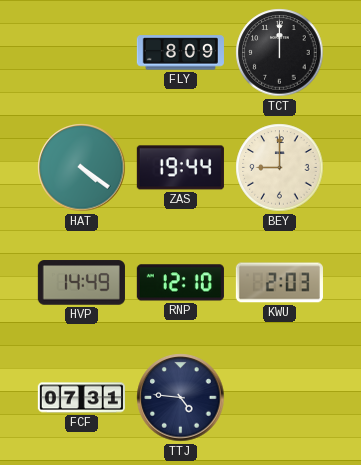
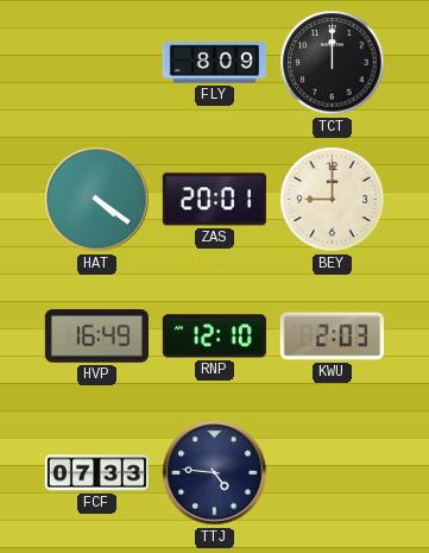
ZAS: 19:44 -> 20:01
HVP: 14:49 -> 16:49
FCF: 07:31 -> 07:33
